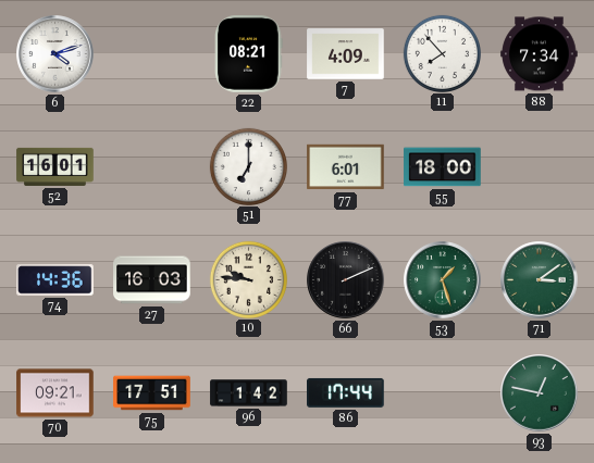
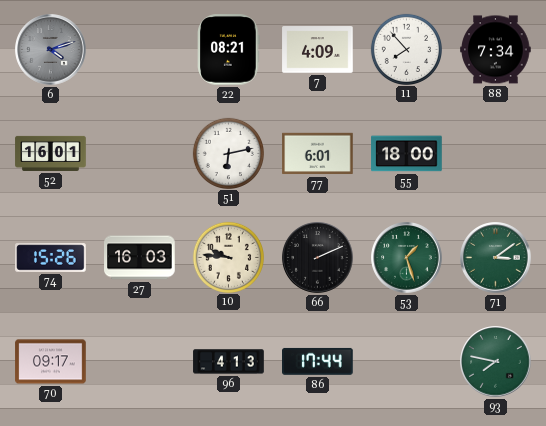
6 dial: white -> grey
51: 7:00 -> 6:13
74: 14:36 -> 15:26
70: 09:21 -> 09:17
75: 17:51 -> none
96: 1:42 -> 4:13
93: 12:47 -> 7:47
